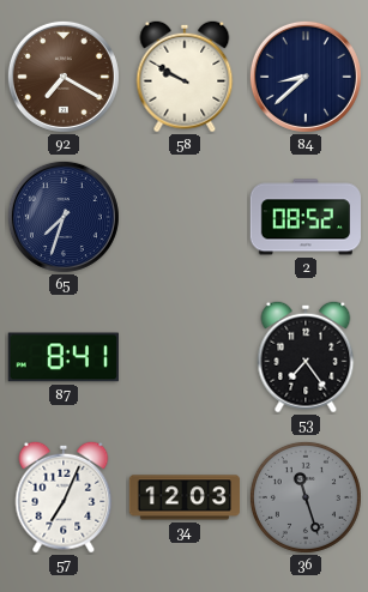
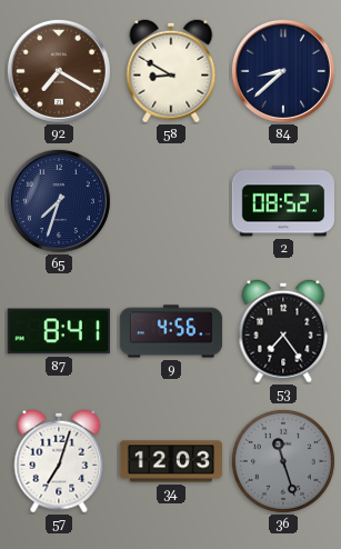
58: 9:50 -> 8:50
9: none -> 4:56
57: 7:04 -> 7:03
